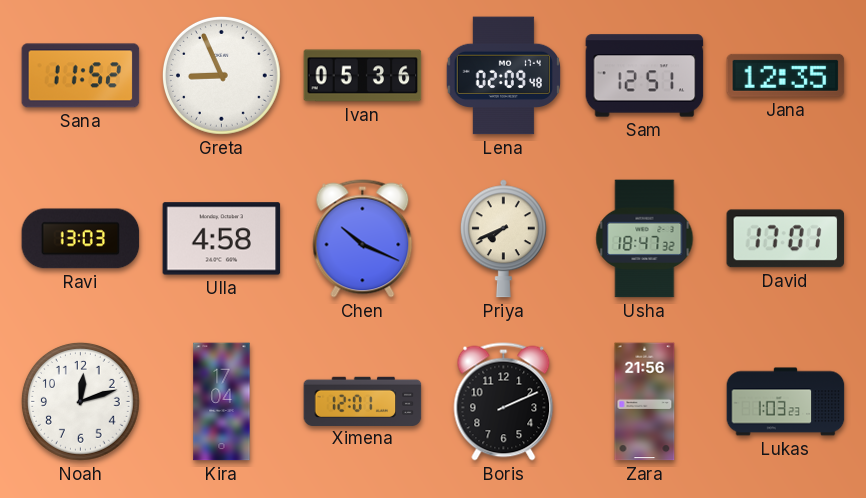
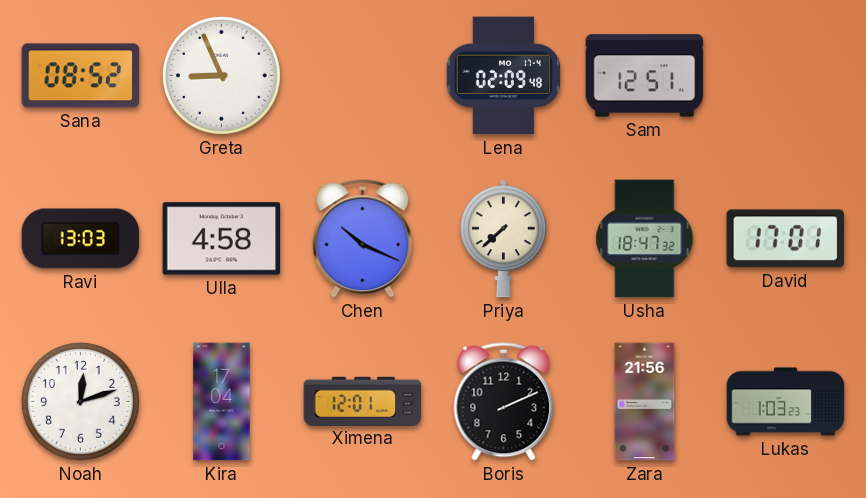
Sana: 11:52 -> 08:52
Ivan: 05:36 -> none
Jana: 12:35 -> none
Priya: 7:41 -> 7:38
